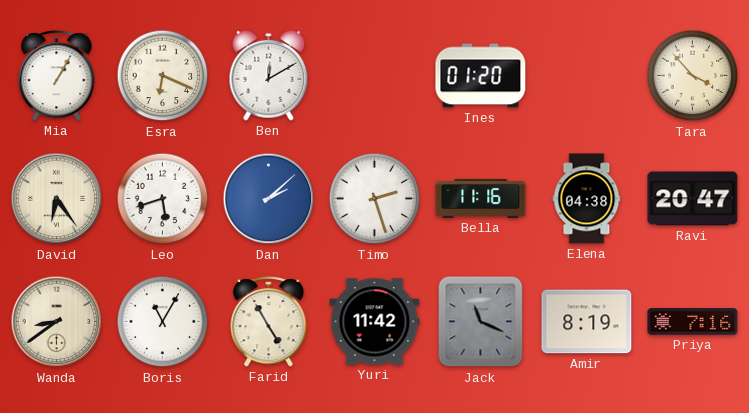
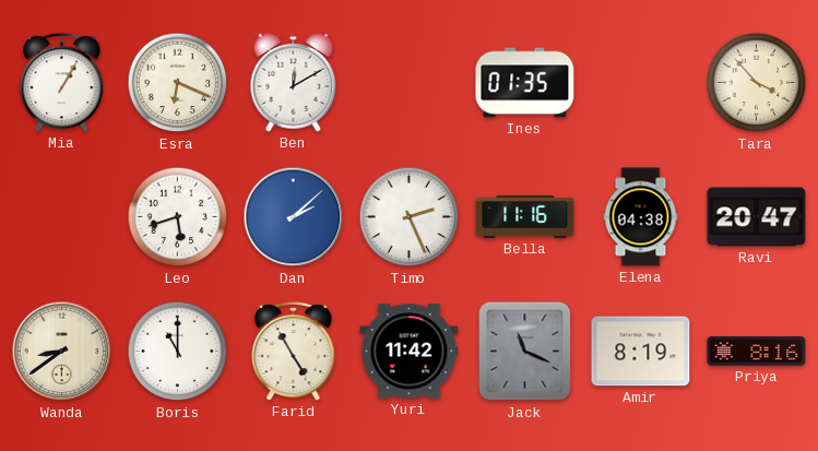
Ines: 01:20 -> 01:35
David: 6:24 -> none
Timo: 2:27 -> 2:26
Boris: 11:05 -> 11:00
Priya: 7:16 -> 8:16
